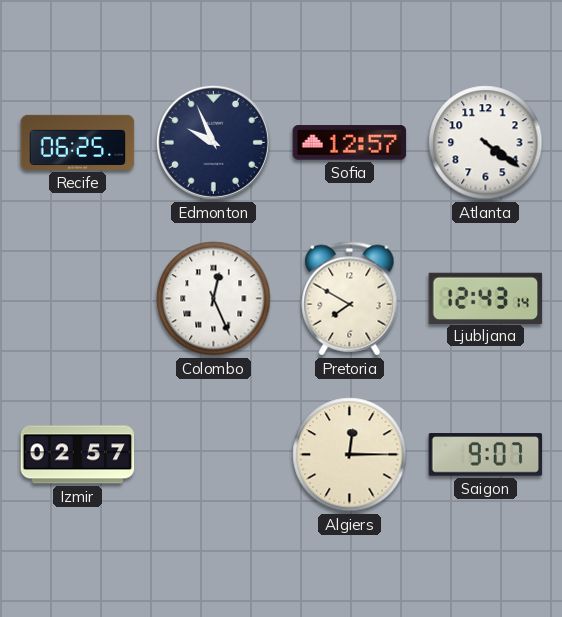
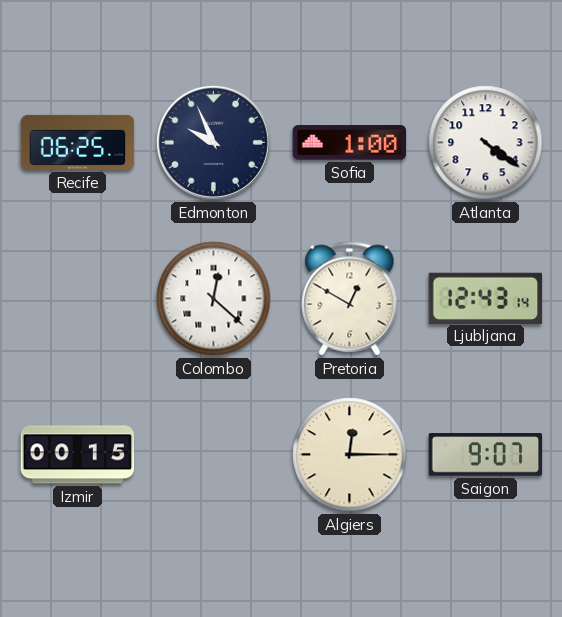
Sofia: 12:57 -> 1:00
Colombo: 12:26 -> 12:22
Pretoria: 7:50 -> 12:50
Izmir: 02:57 -> 00:15
